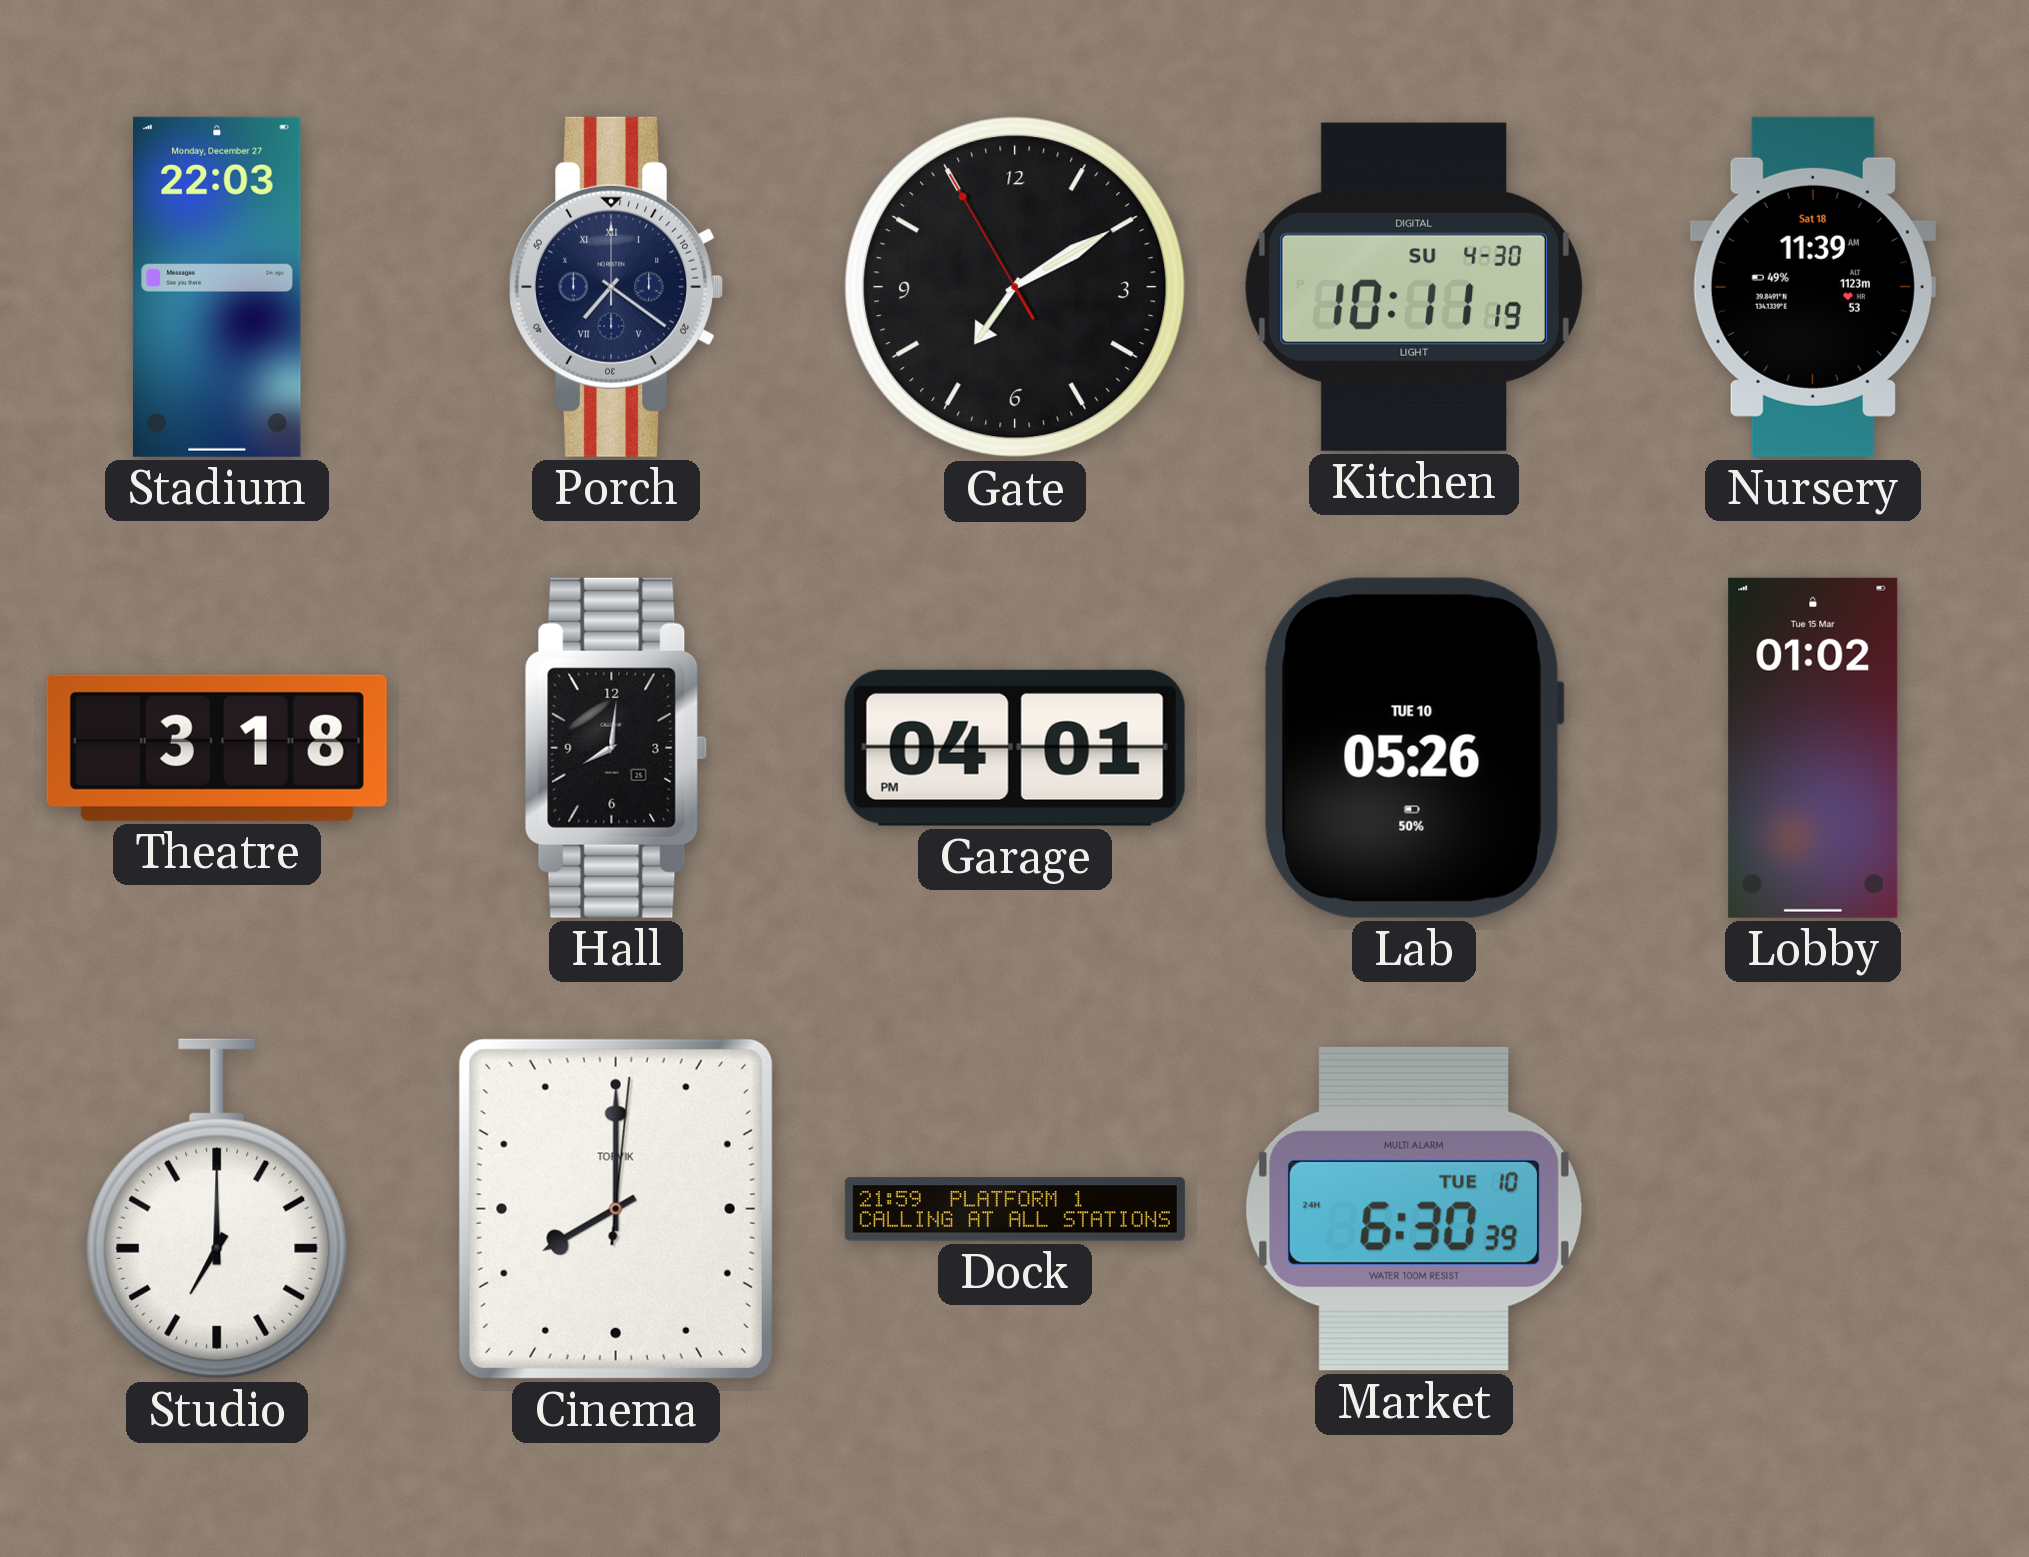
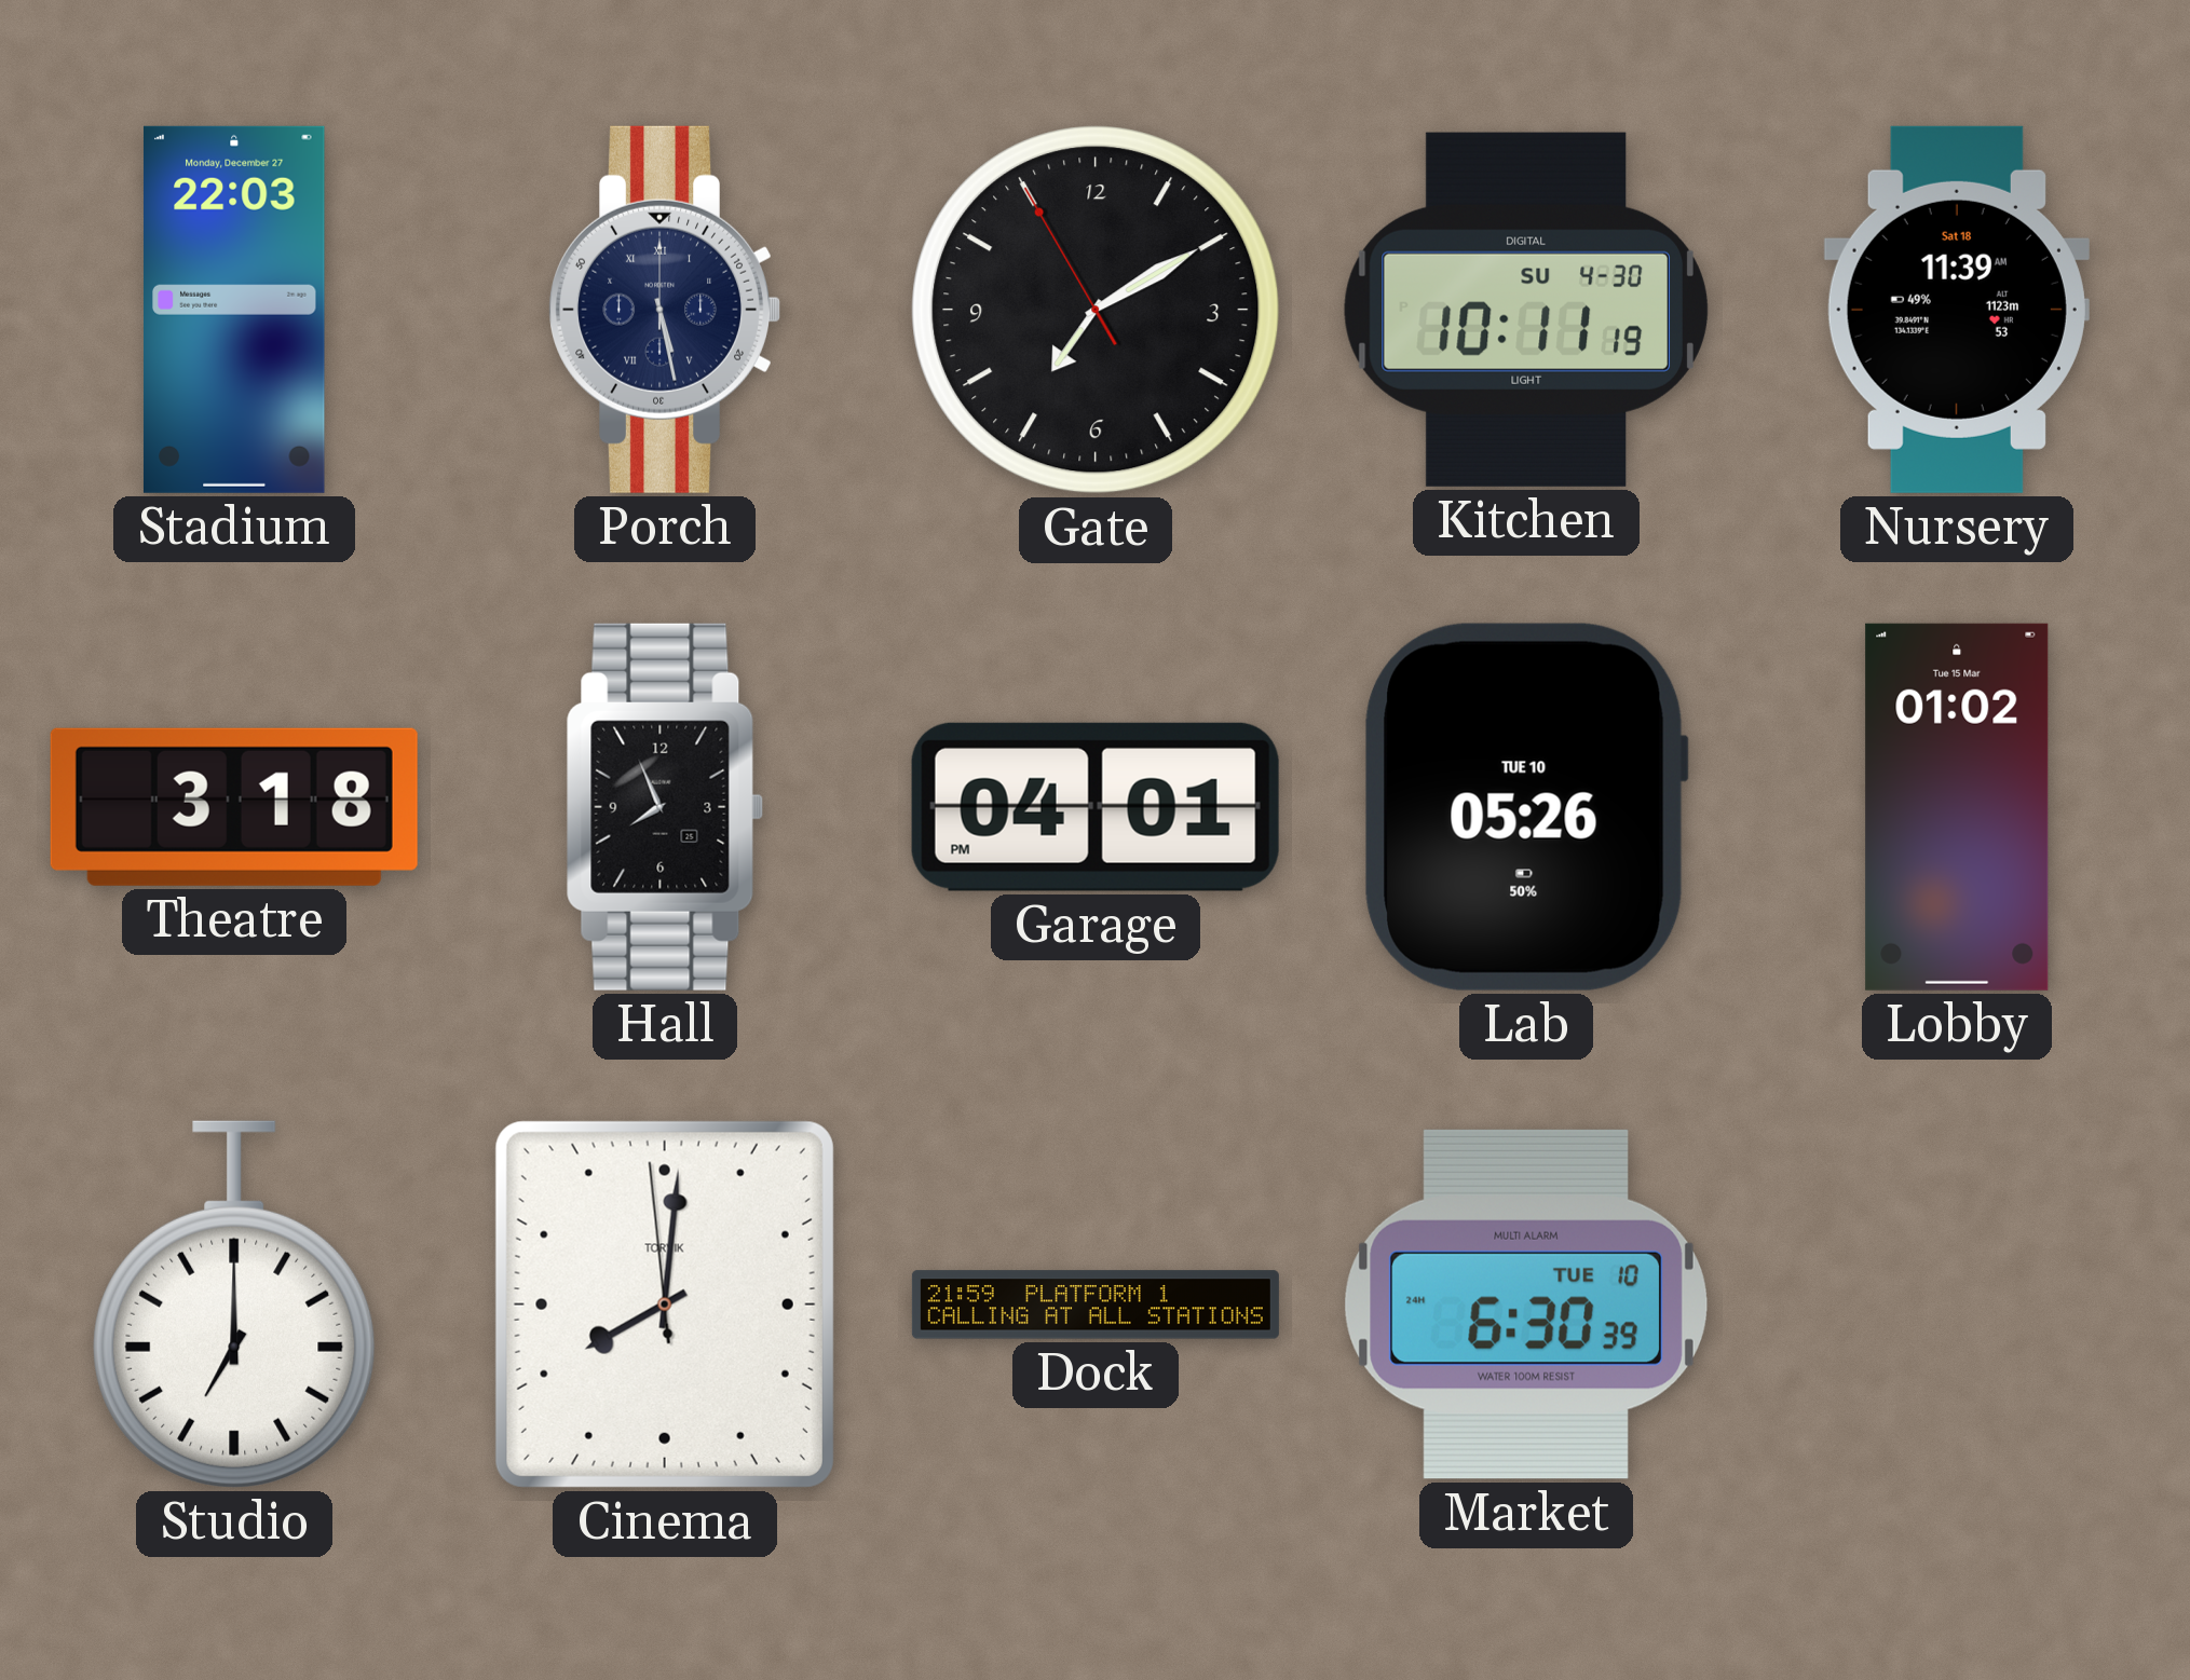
Porch: 7:21 -> 5:28
Hall: 8:01 -> 7:56
Cinema: 8:00:01 -> 8:00:59
